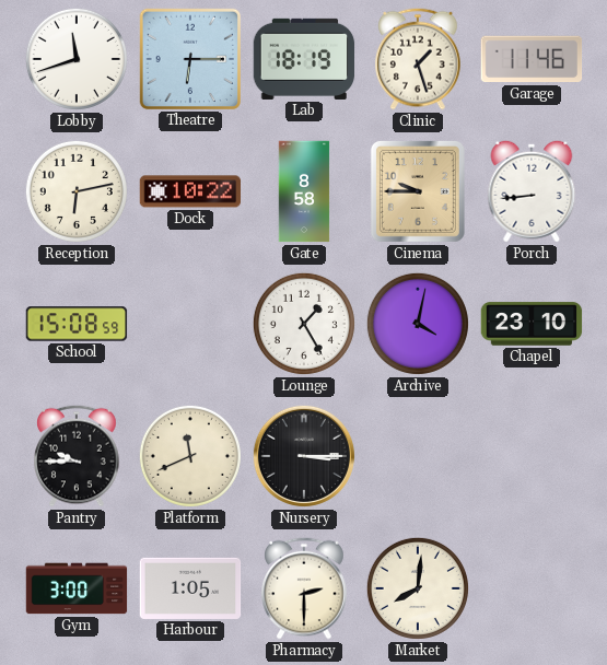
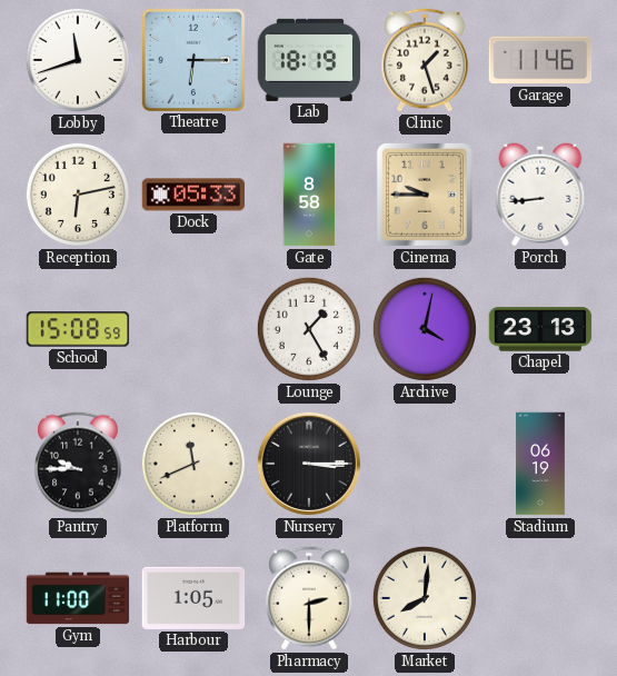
Dock: 10:22 -> 05:33
Chapel: 23:10 -> 23:13
Stadium: none -> 06:19
Gym: 3:00 -> 11:00
